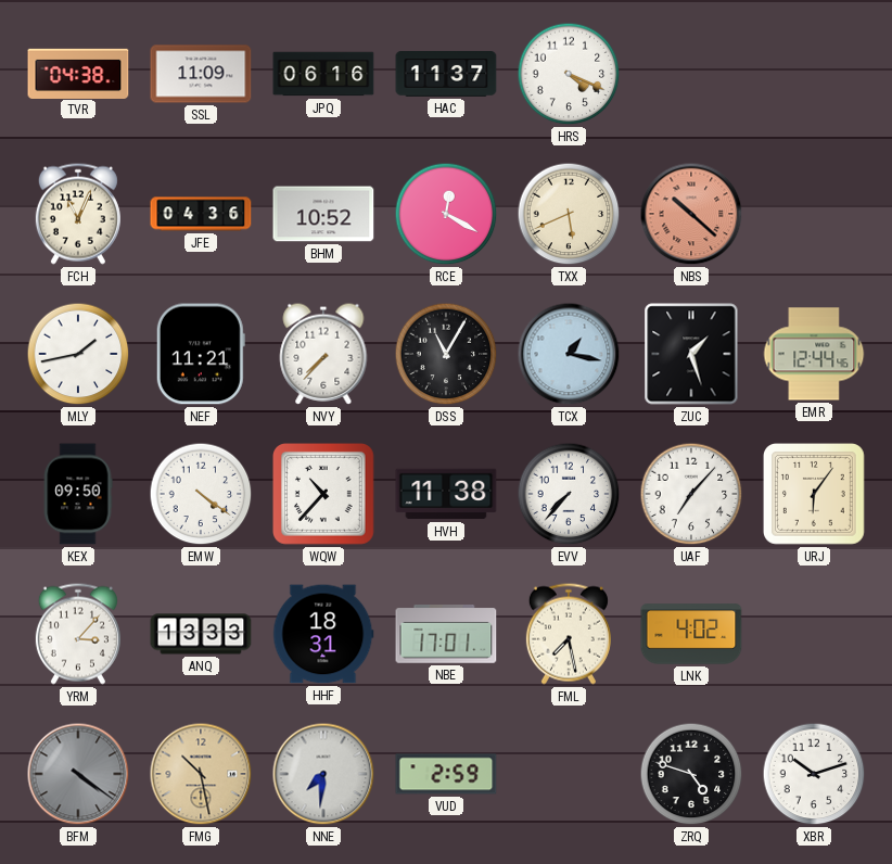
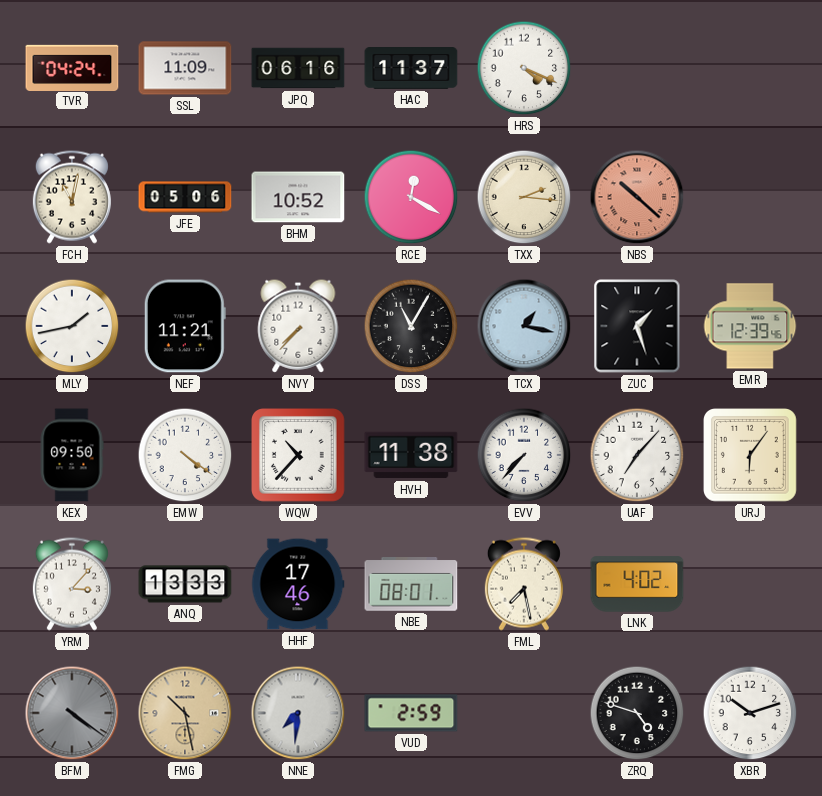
TVR: 04:38 -> 04:24
FCH: 11:04 -> 11:02
JFE: 04:36 -> 05:06
TXX: 5:41 -> 2:16
EMR: 12:44 -> 12:39
HHF: 18:31 -> 17:46
NBE: 17:01 -> 08:01
